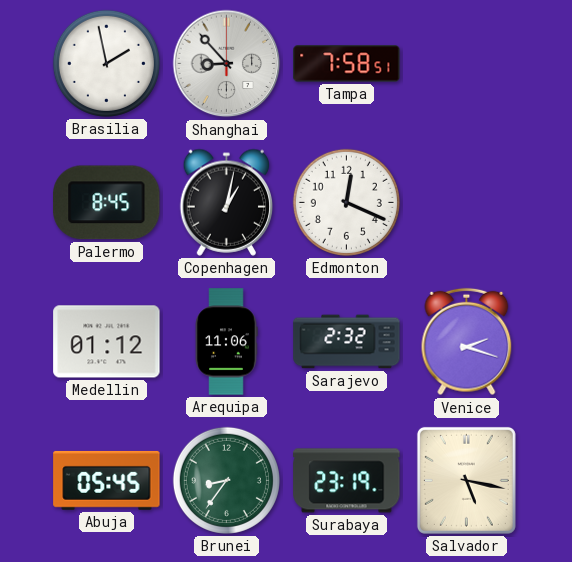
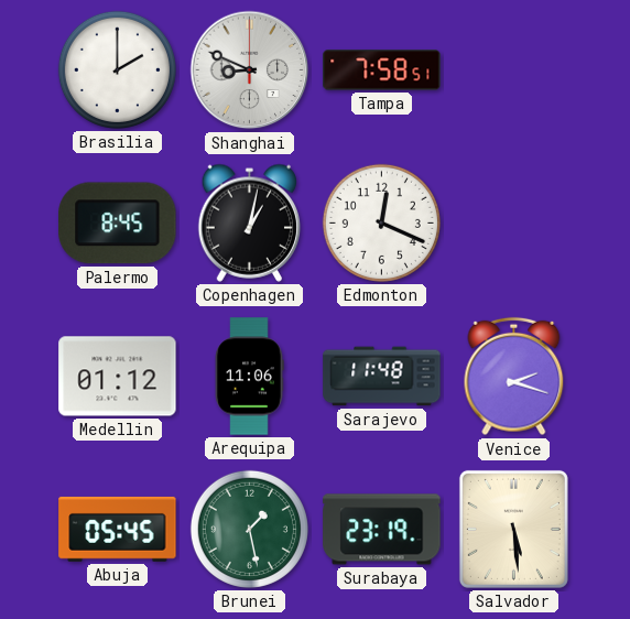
Brasilia: 1:58 -> 2:00
Shanghai: 8:53 -> 8:49
Sarajevo: 2:32 -> 11:48
Brunei: 8:36 -> 1:28
Salvador: 5:17 -> 5:29
